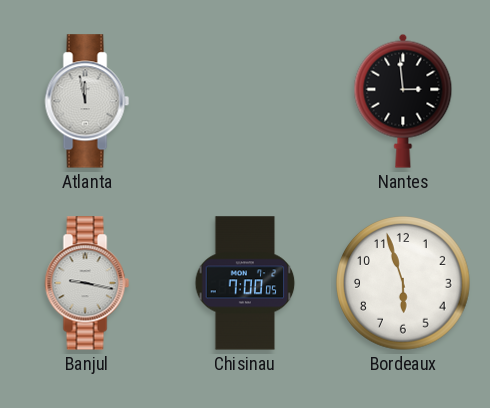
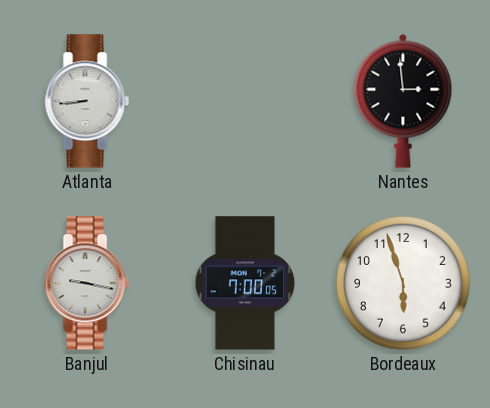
Atlanta: 11:58 -> 8:44
